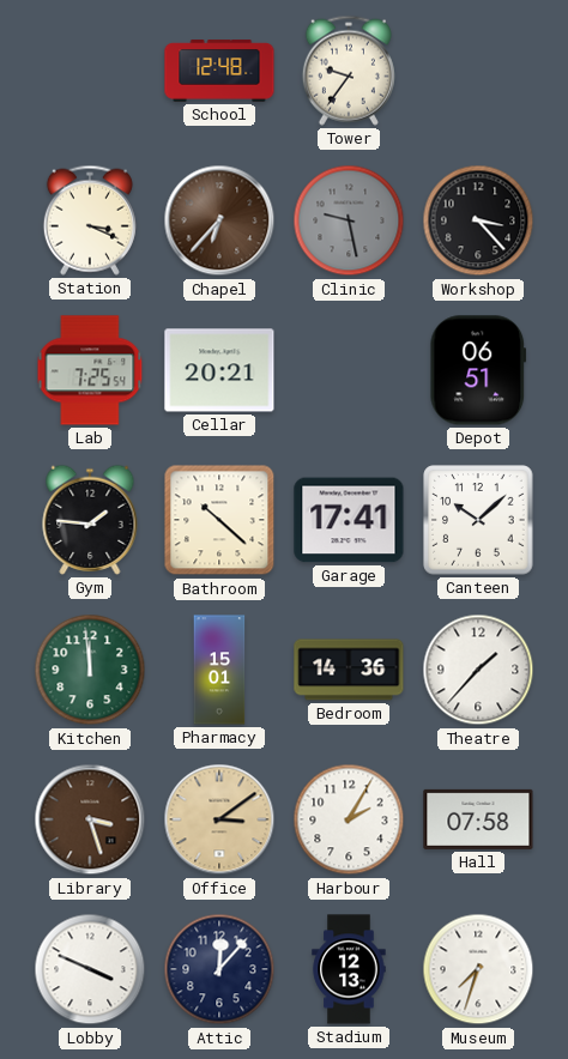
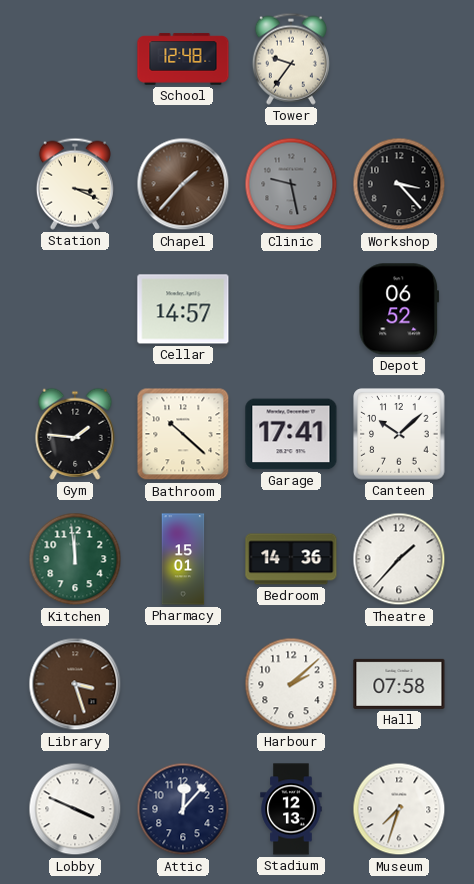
Chapel: 6:37 -> 1:37
Lab: 7:25 -> none
Cellar: 20:21 -> 14:57
Depot: 06:51 -> 06:52
Office: 3:09 -> none
Harbour: 2:05 -> 2:08
